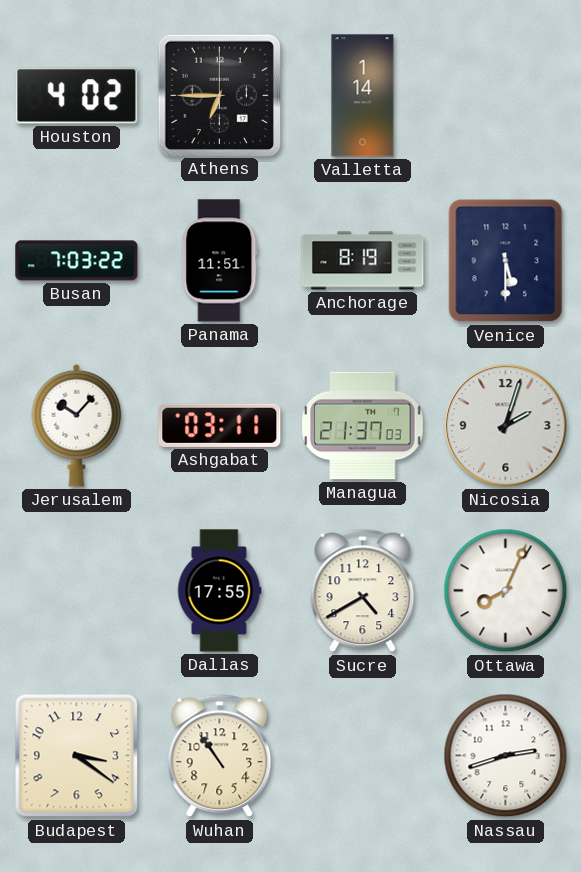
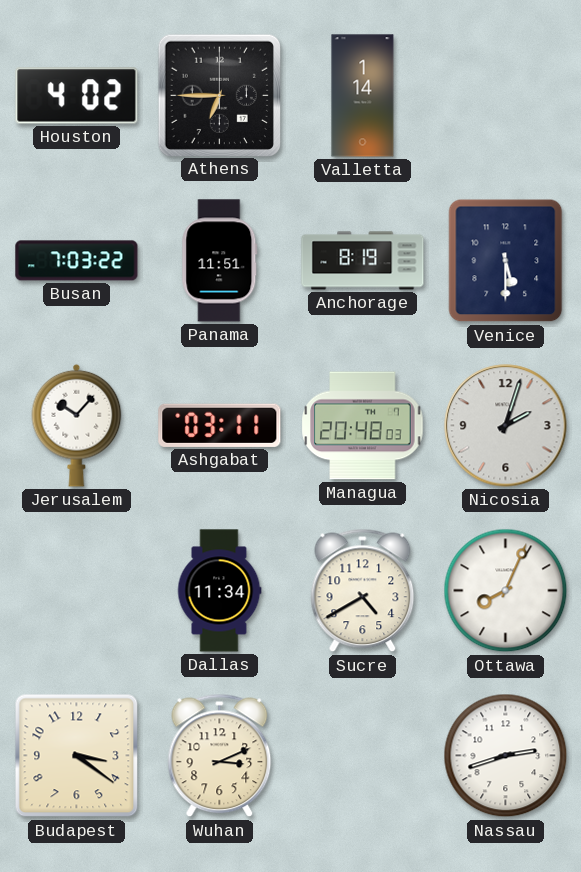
Managua: 21:37 -> 20:48
Dallas: 17:55 -> 11:34
Wuhan: 10:54 -> 3:11
